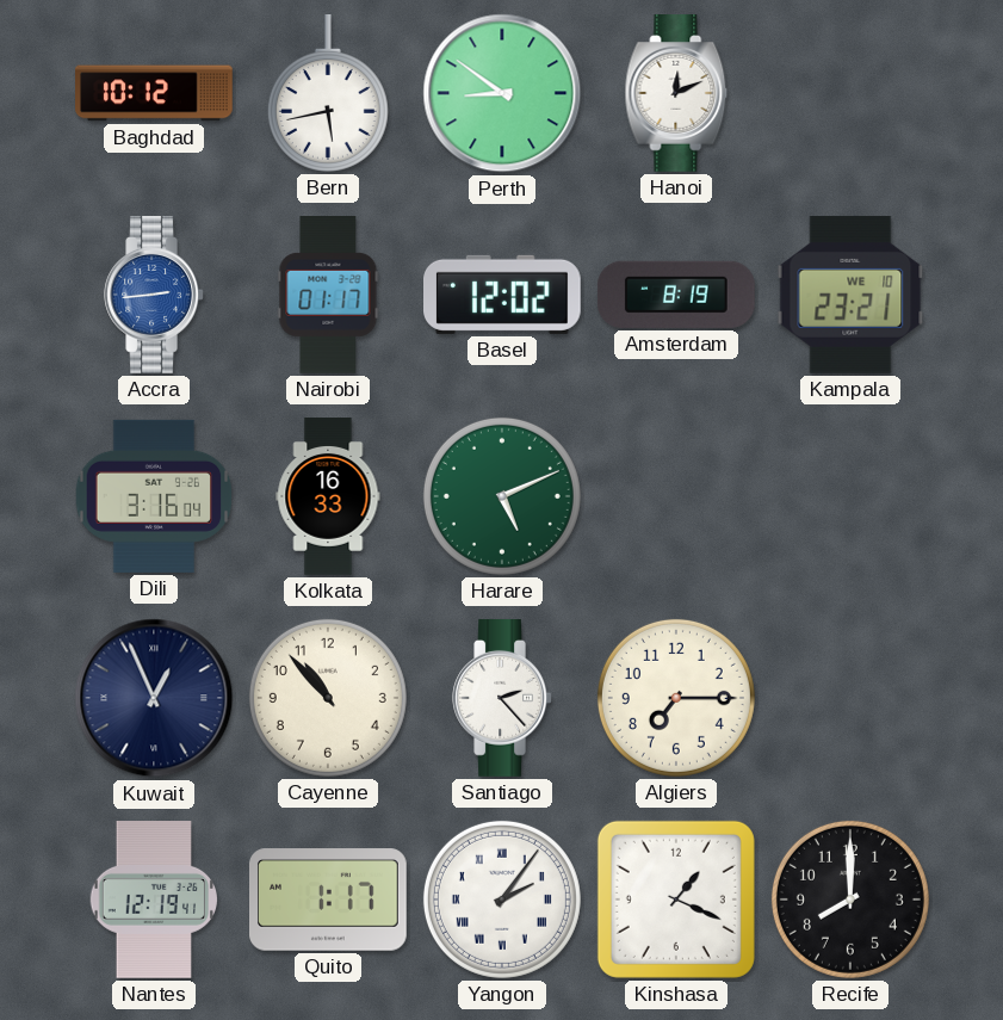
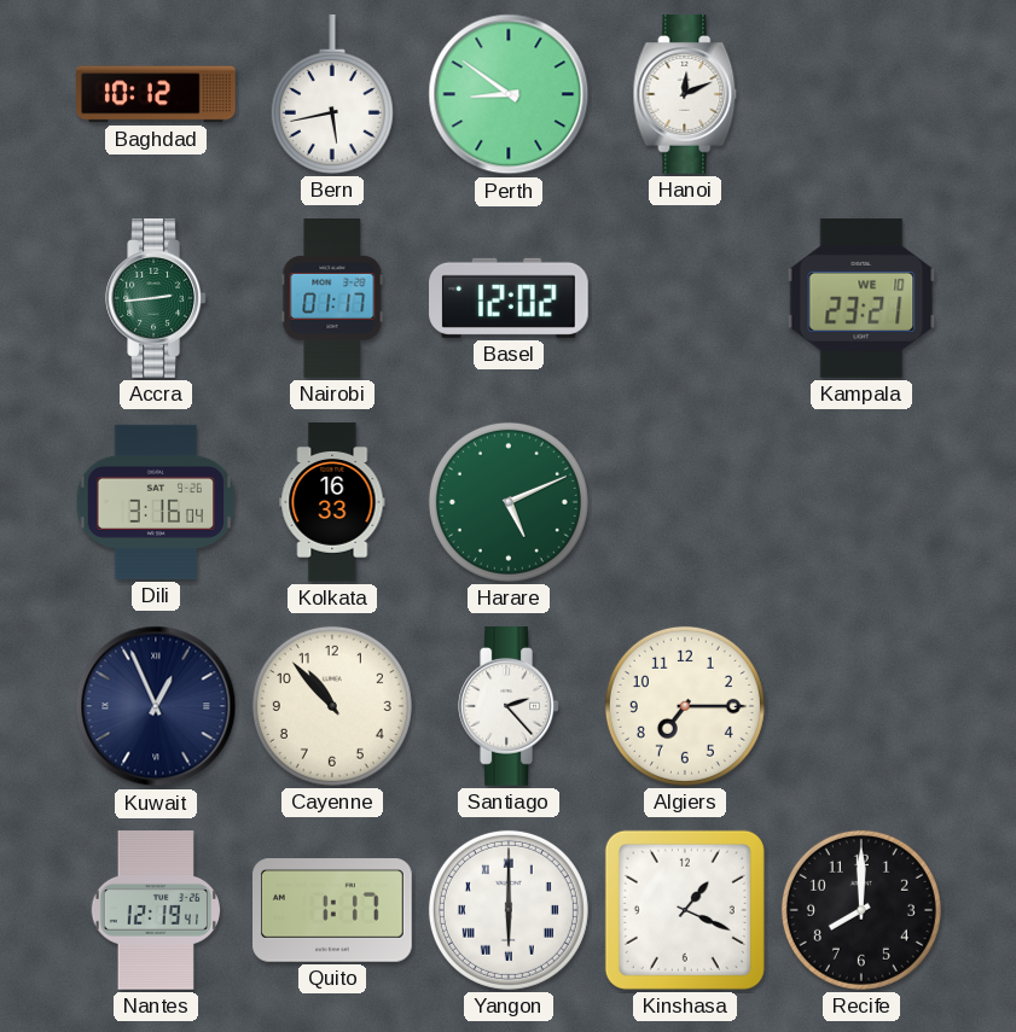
Accra dial: blue -> green
Amsterdam: 8:19 -> none
Yangon: 2:06 -> 6:00
